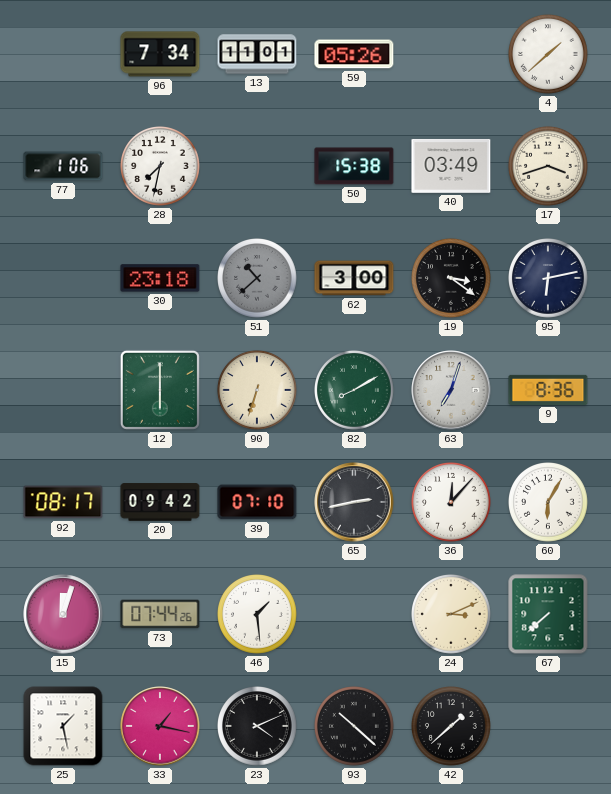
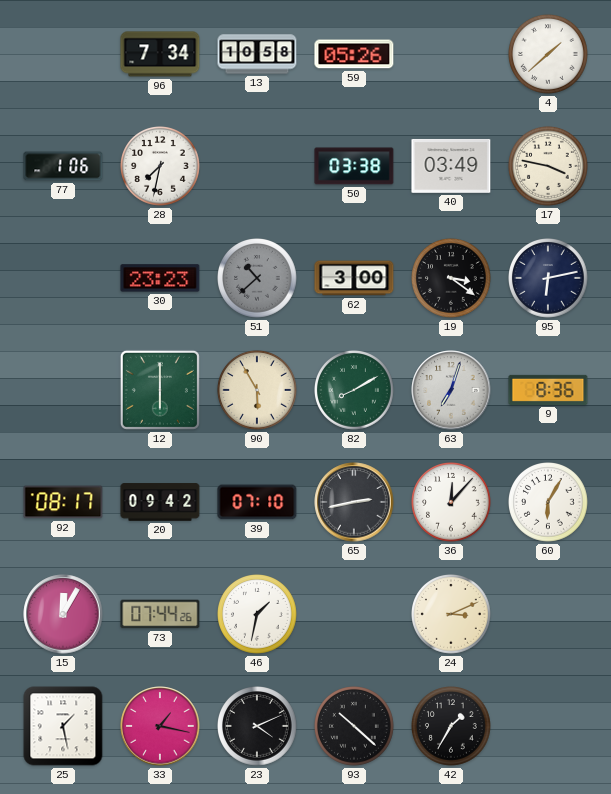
13: 11:01 -> 10:58
50: 15:38 -> 03:38
17: 3:42 -> 3:47
30: 23:18 -> 23:23
90: 6:33 -> 5:55
15: 12:03 -> 12:05
46: 1:29 -> 1:32
67: 7:38 -> none
42: 1:38 -> 1:35
